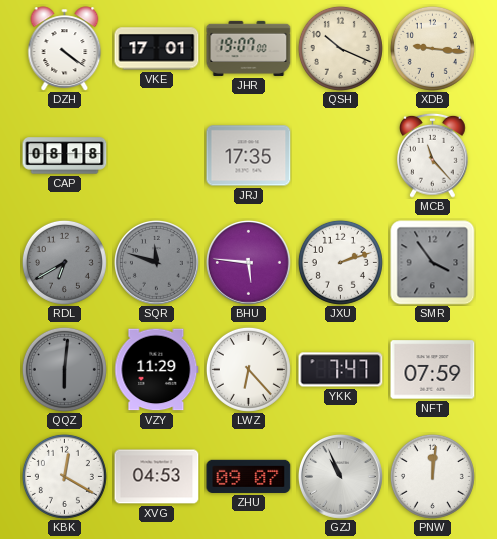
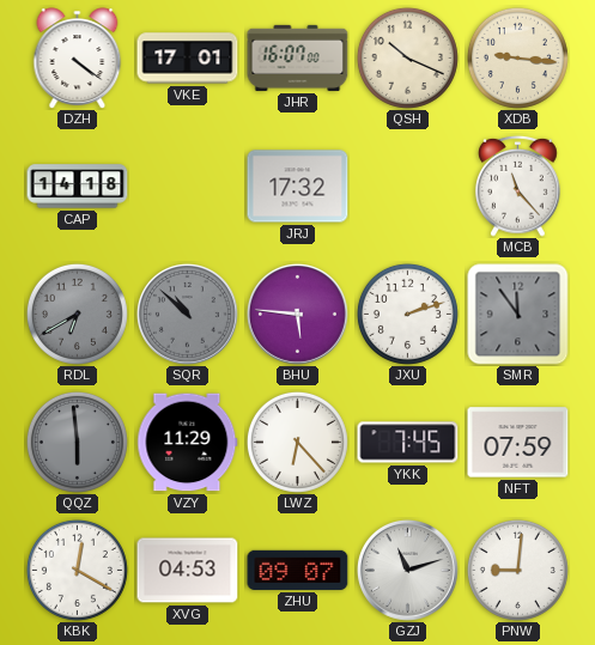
JHR: 19:07 -> 16:07
CAP: 08:18 -> 14:18
JRJ: 17:35 -> 17:32
SQR: 11:48 -> 10:52
SMR: 3:54 -> 11:54
QQZ: 6:01 -> 5:59
YKK: 7:47 -> 7:45
GZJ: 10:56 -> 11:12
PNW: 12:01 -> 9:01
